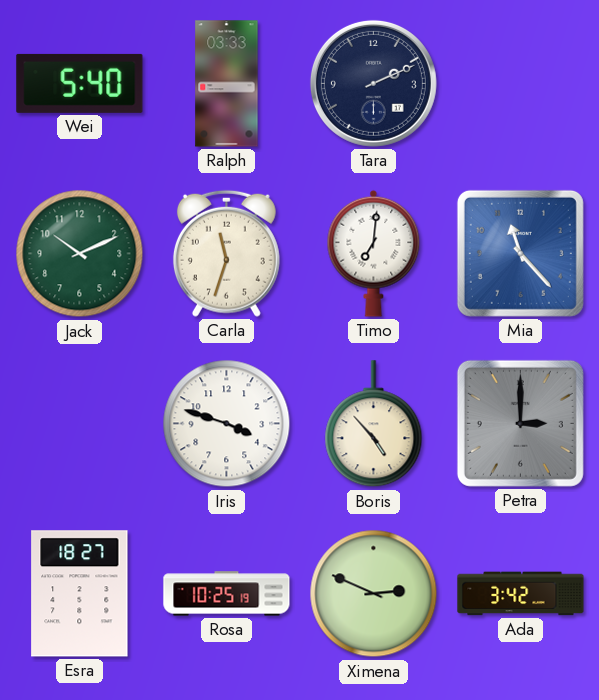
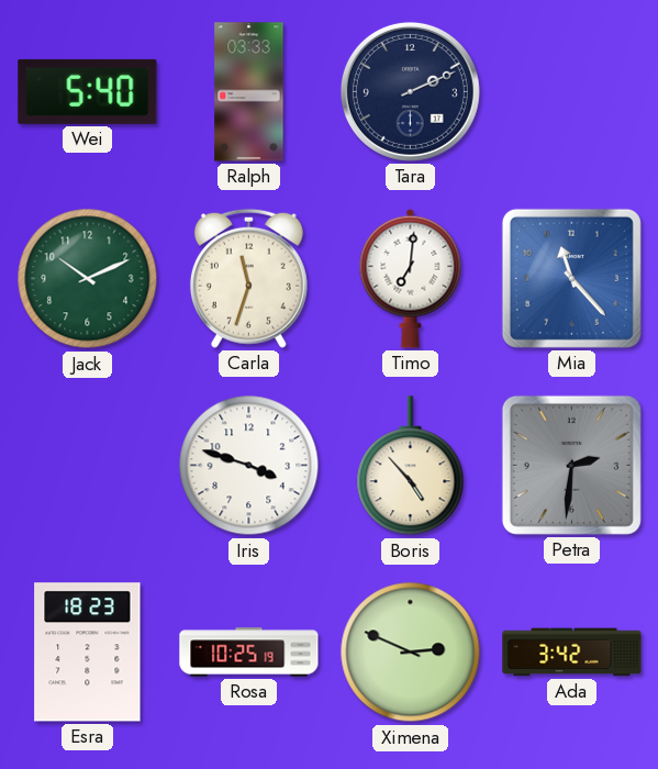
Petra: 3:00 -> 2:31
Esra: 18:27 -> 18:23
